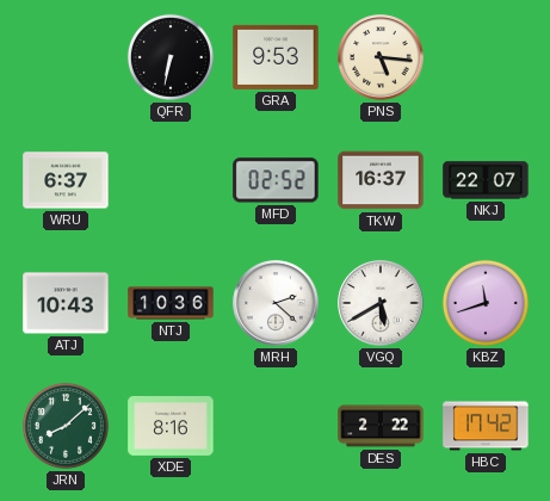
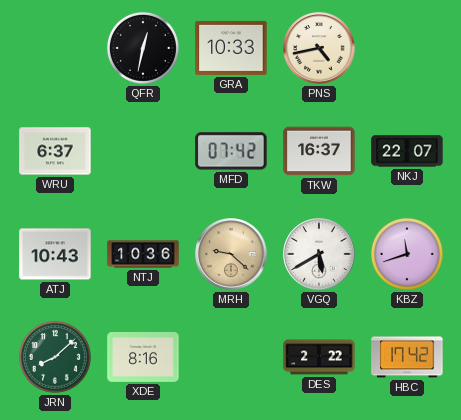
QFR: 6:32 -> 12:32
GRA: 9:53 -> 10:33
PNS: 5:16 -> 4:43
MFD: 02:52 -> 07:42
MRH: 2:22 -> 9:22
MRH dial: white -> champagne
